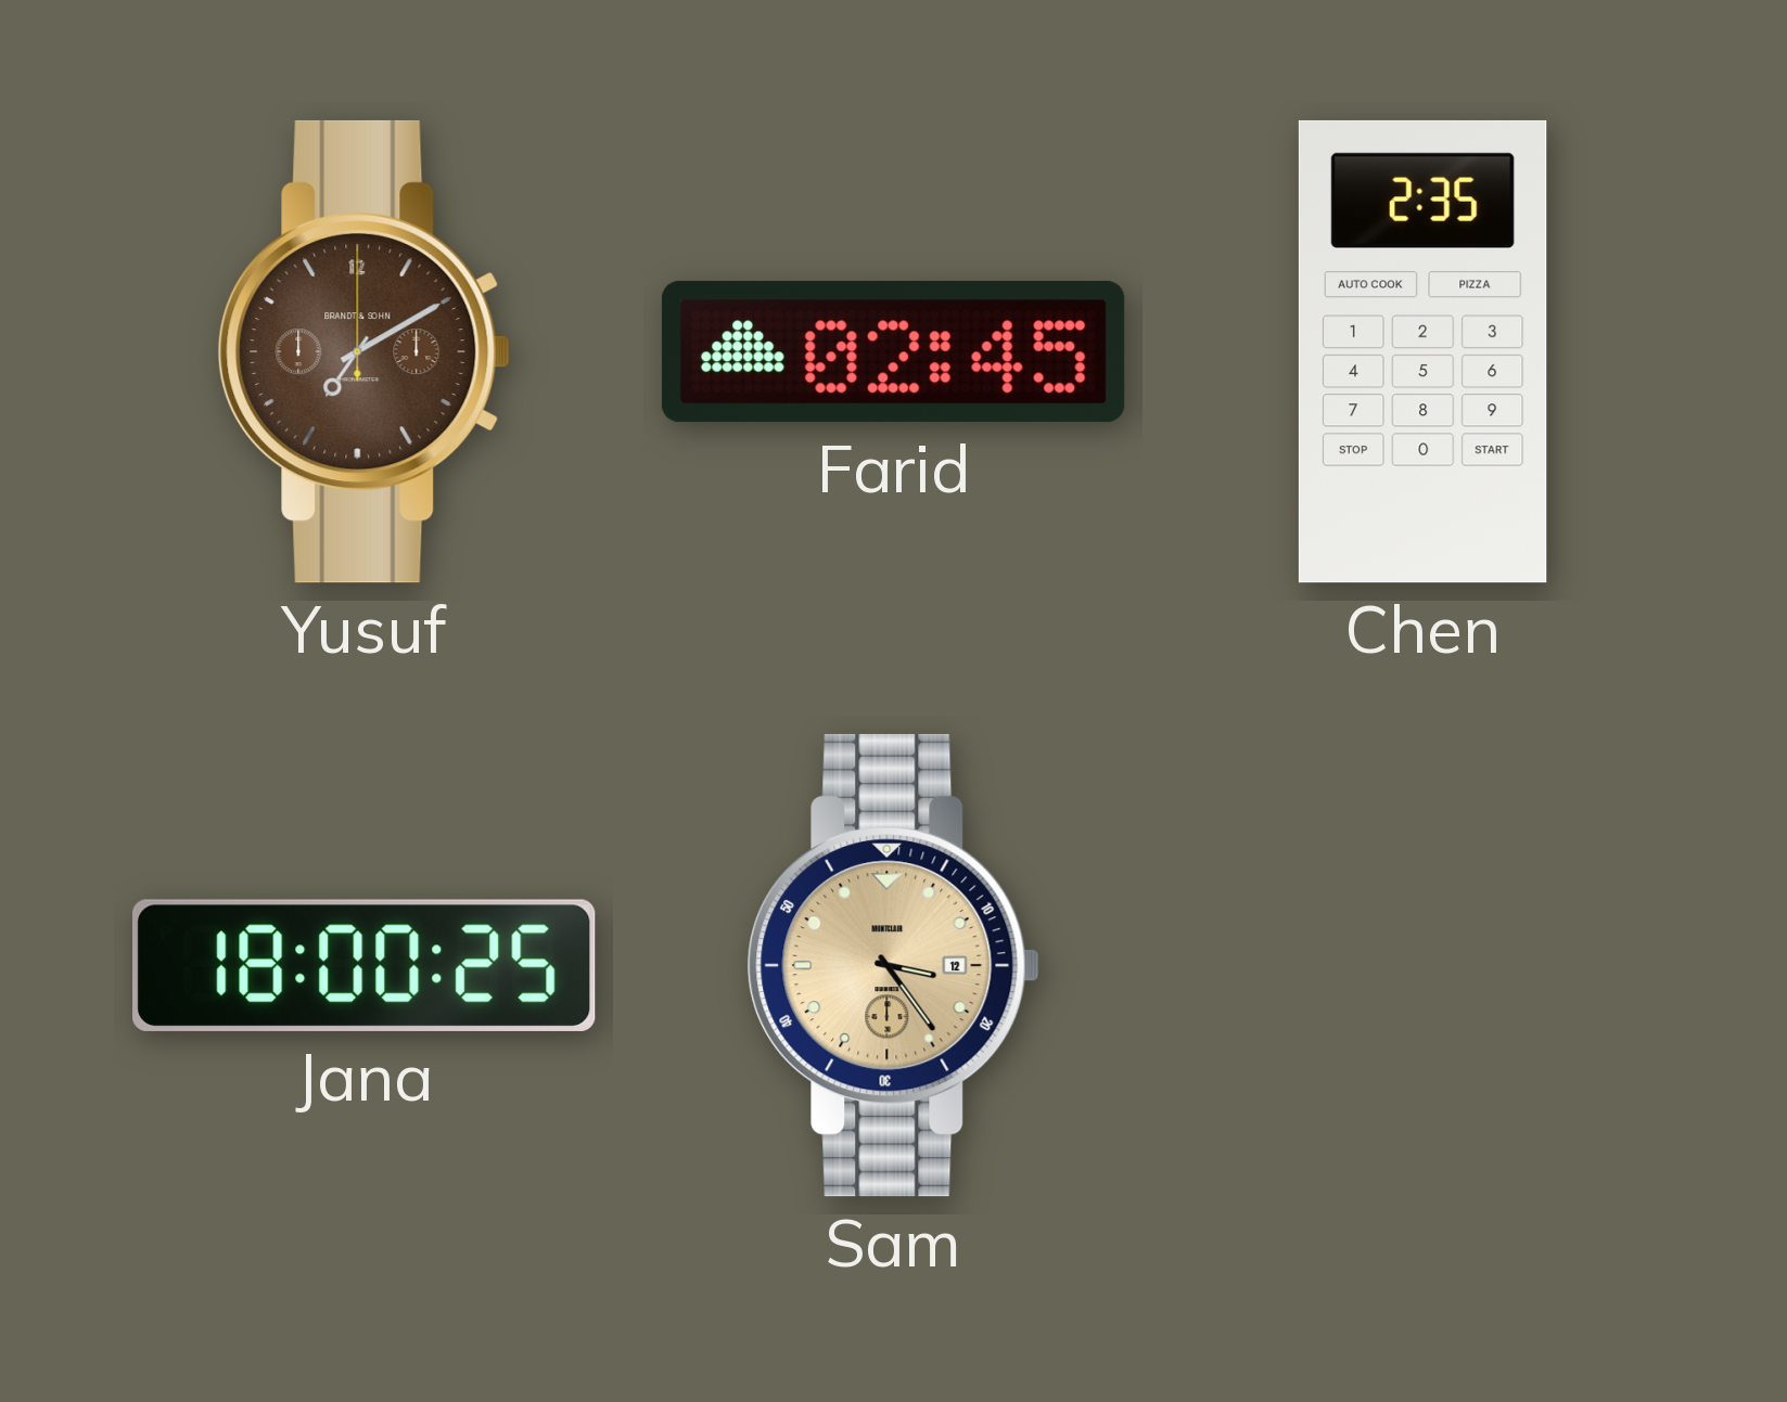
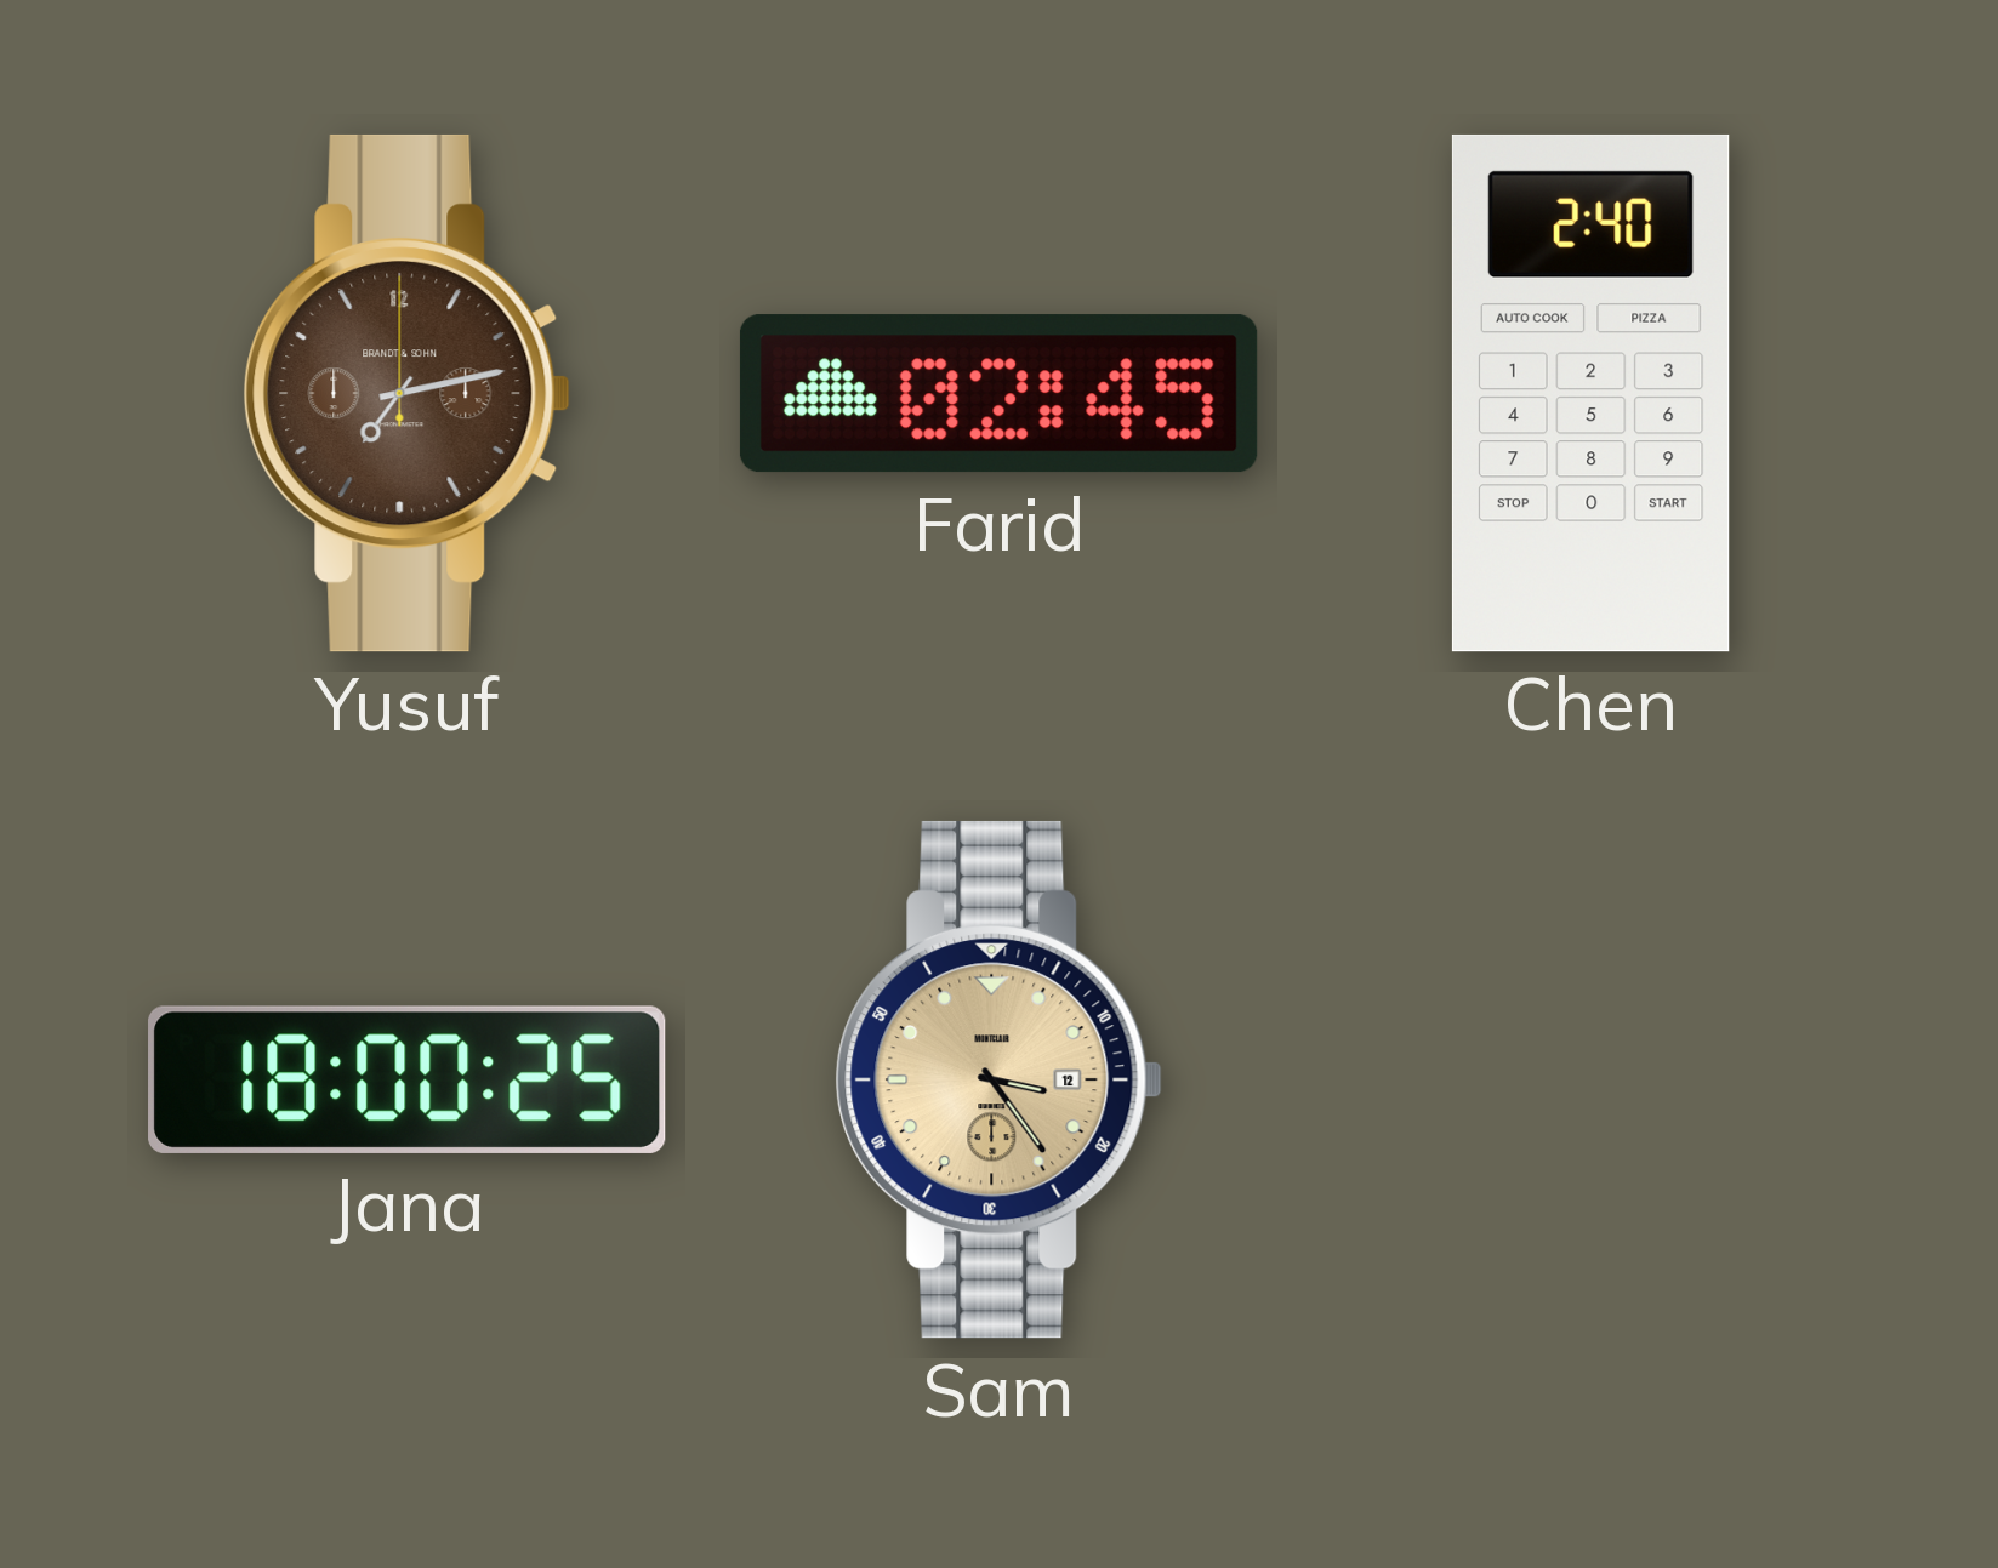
Yusuf: 7:10 -> 7:13
Chen: 2:35 -> 2:40
